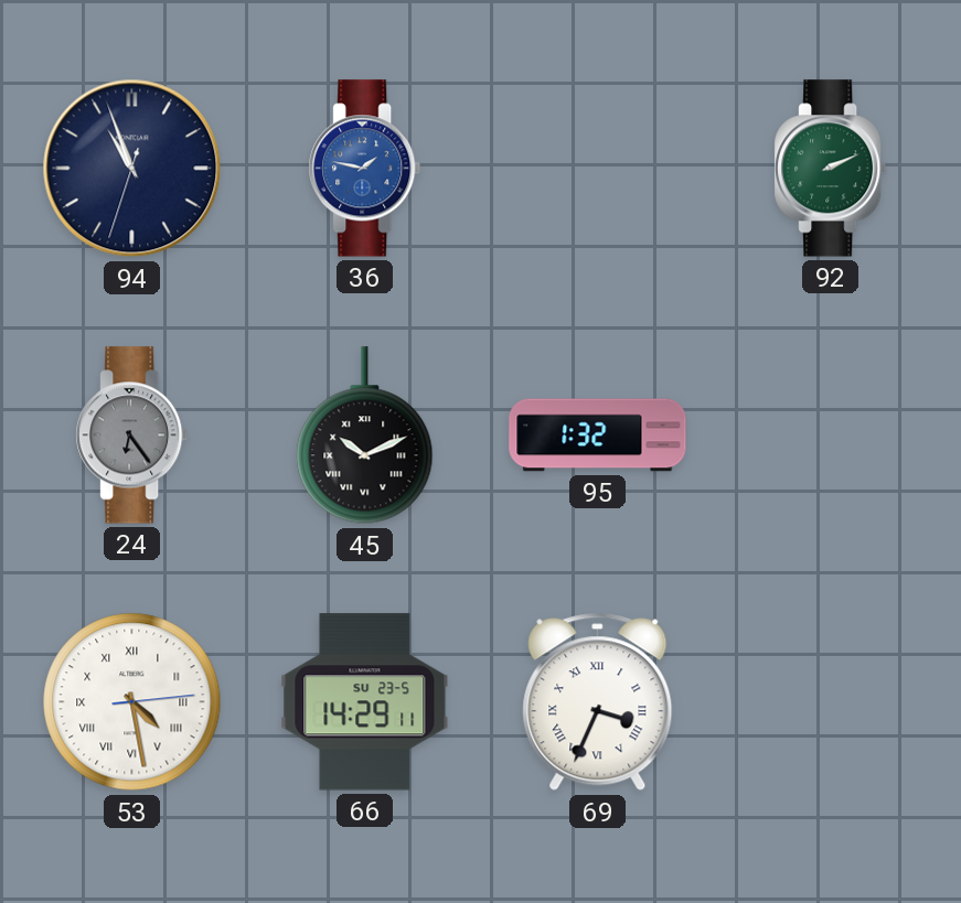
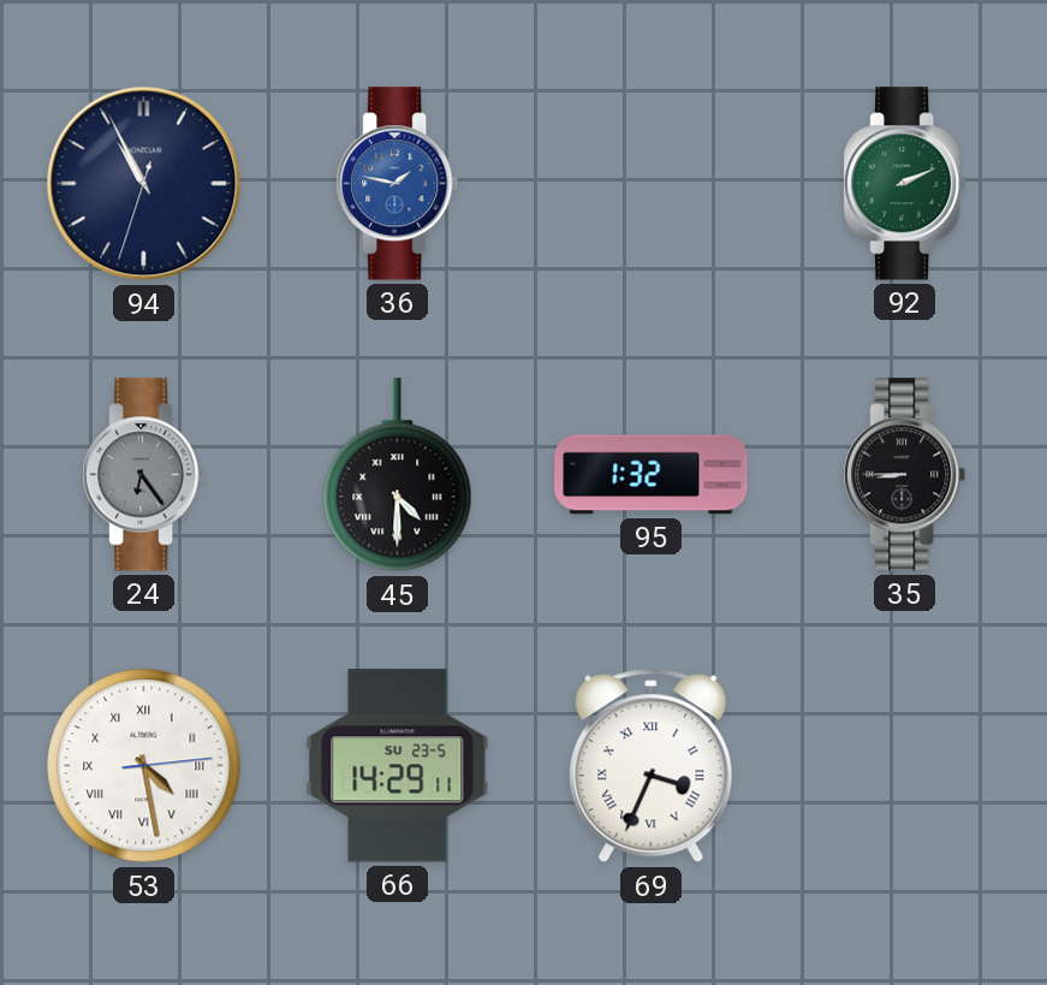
94: 10:56 -> 10:55
45: 10:11 -> 4:30
35: none -> 8:45
